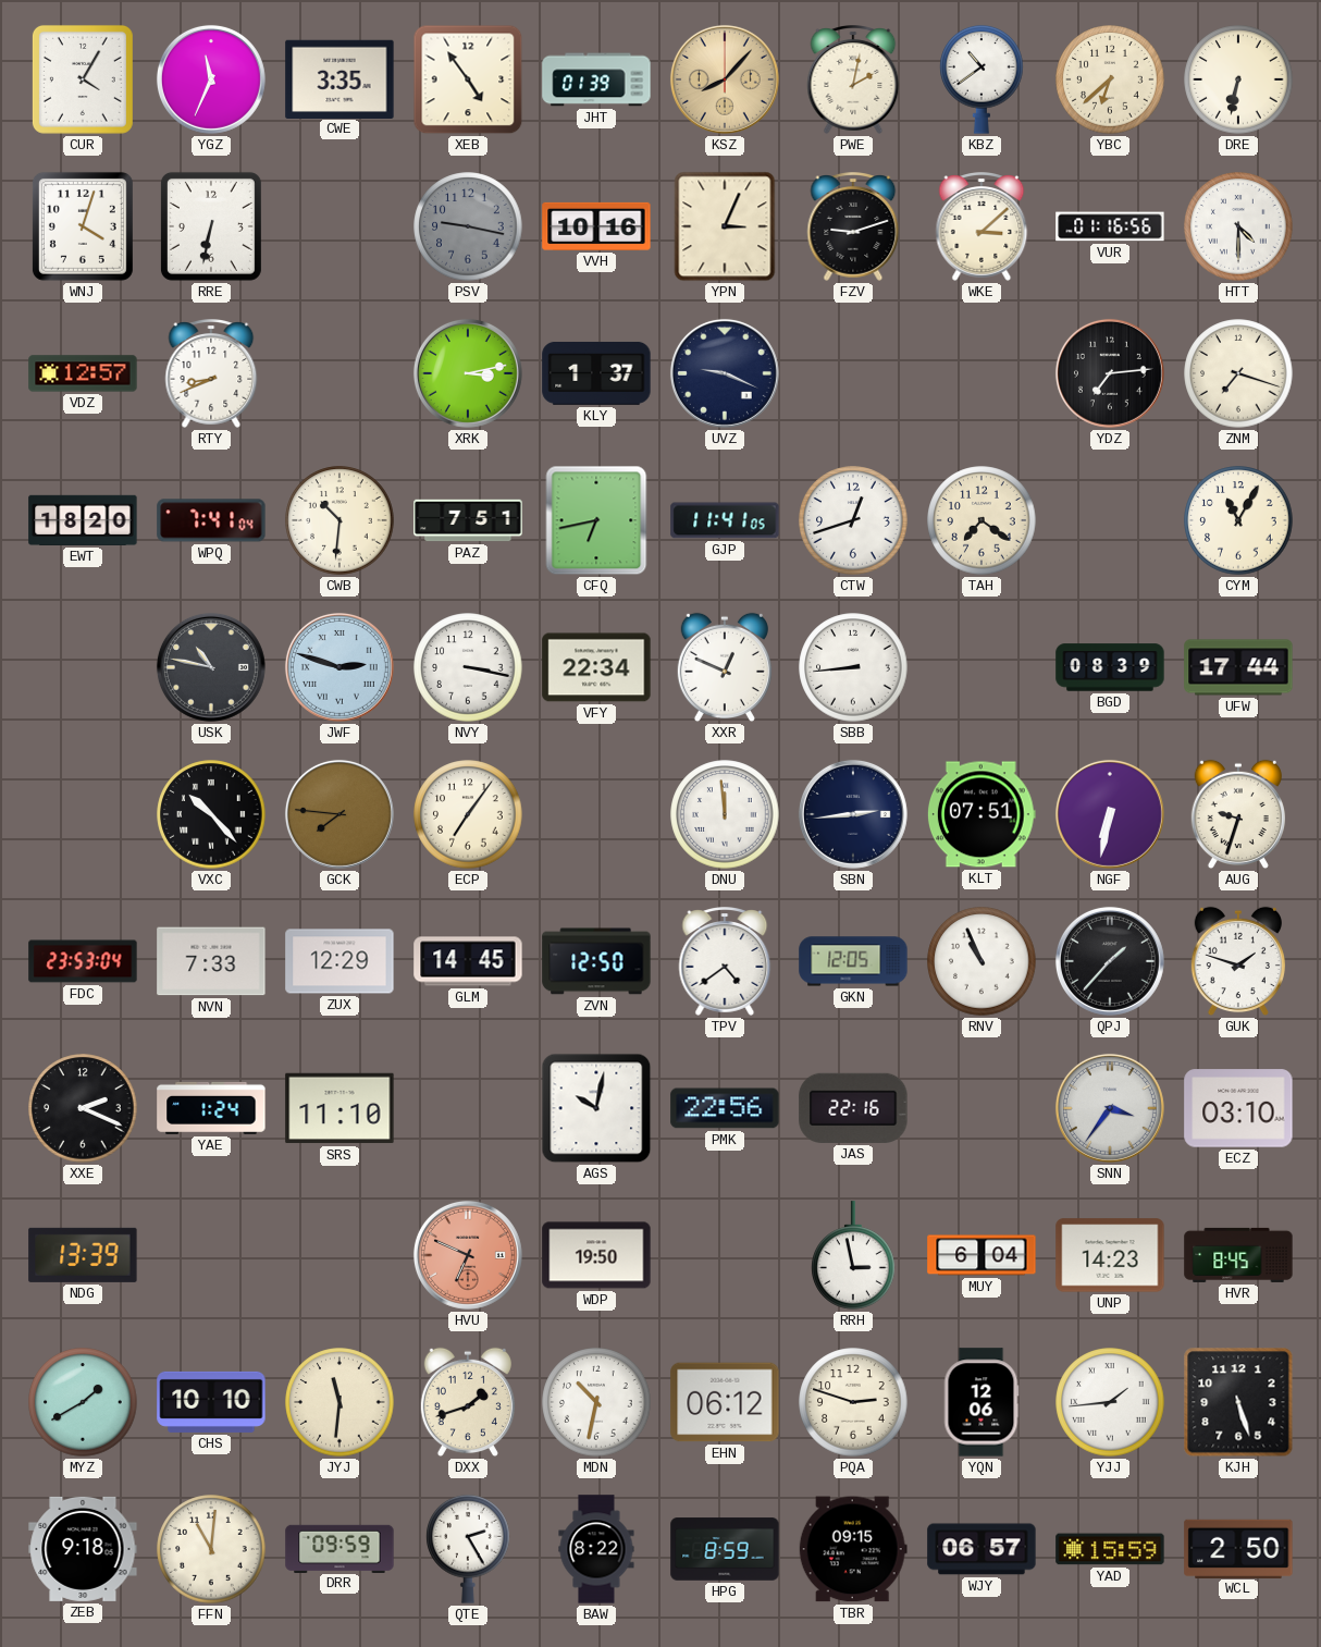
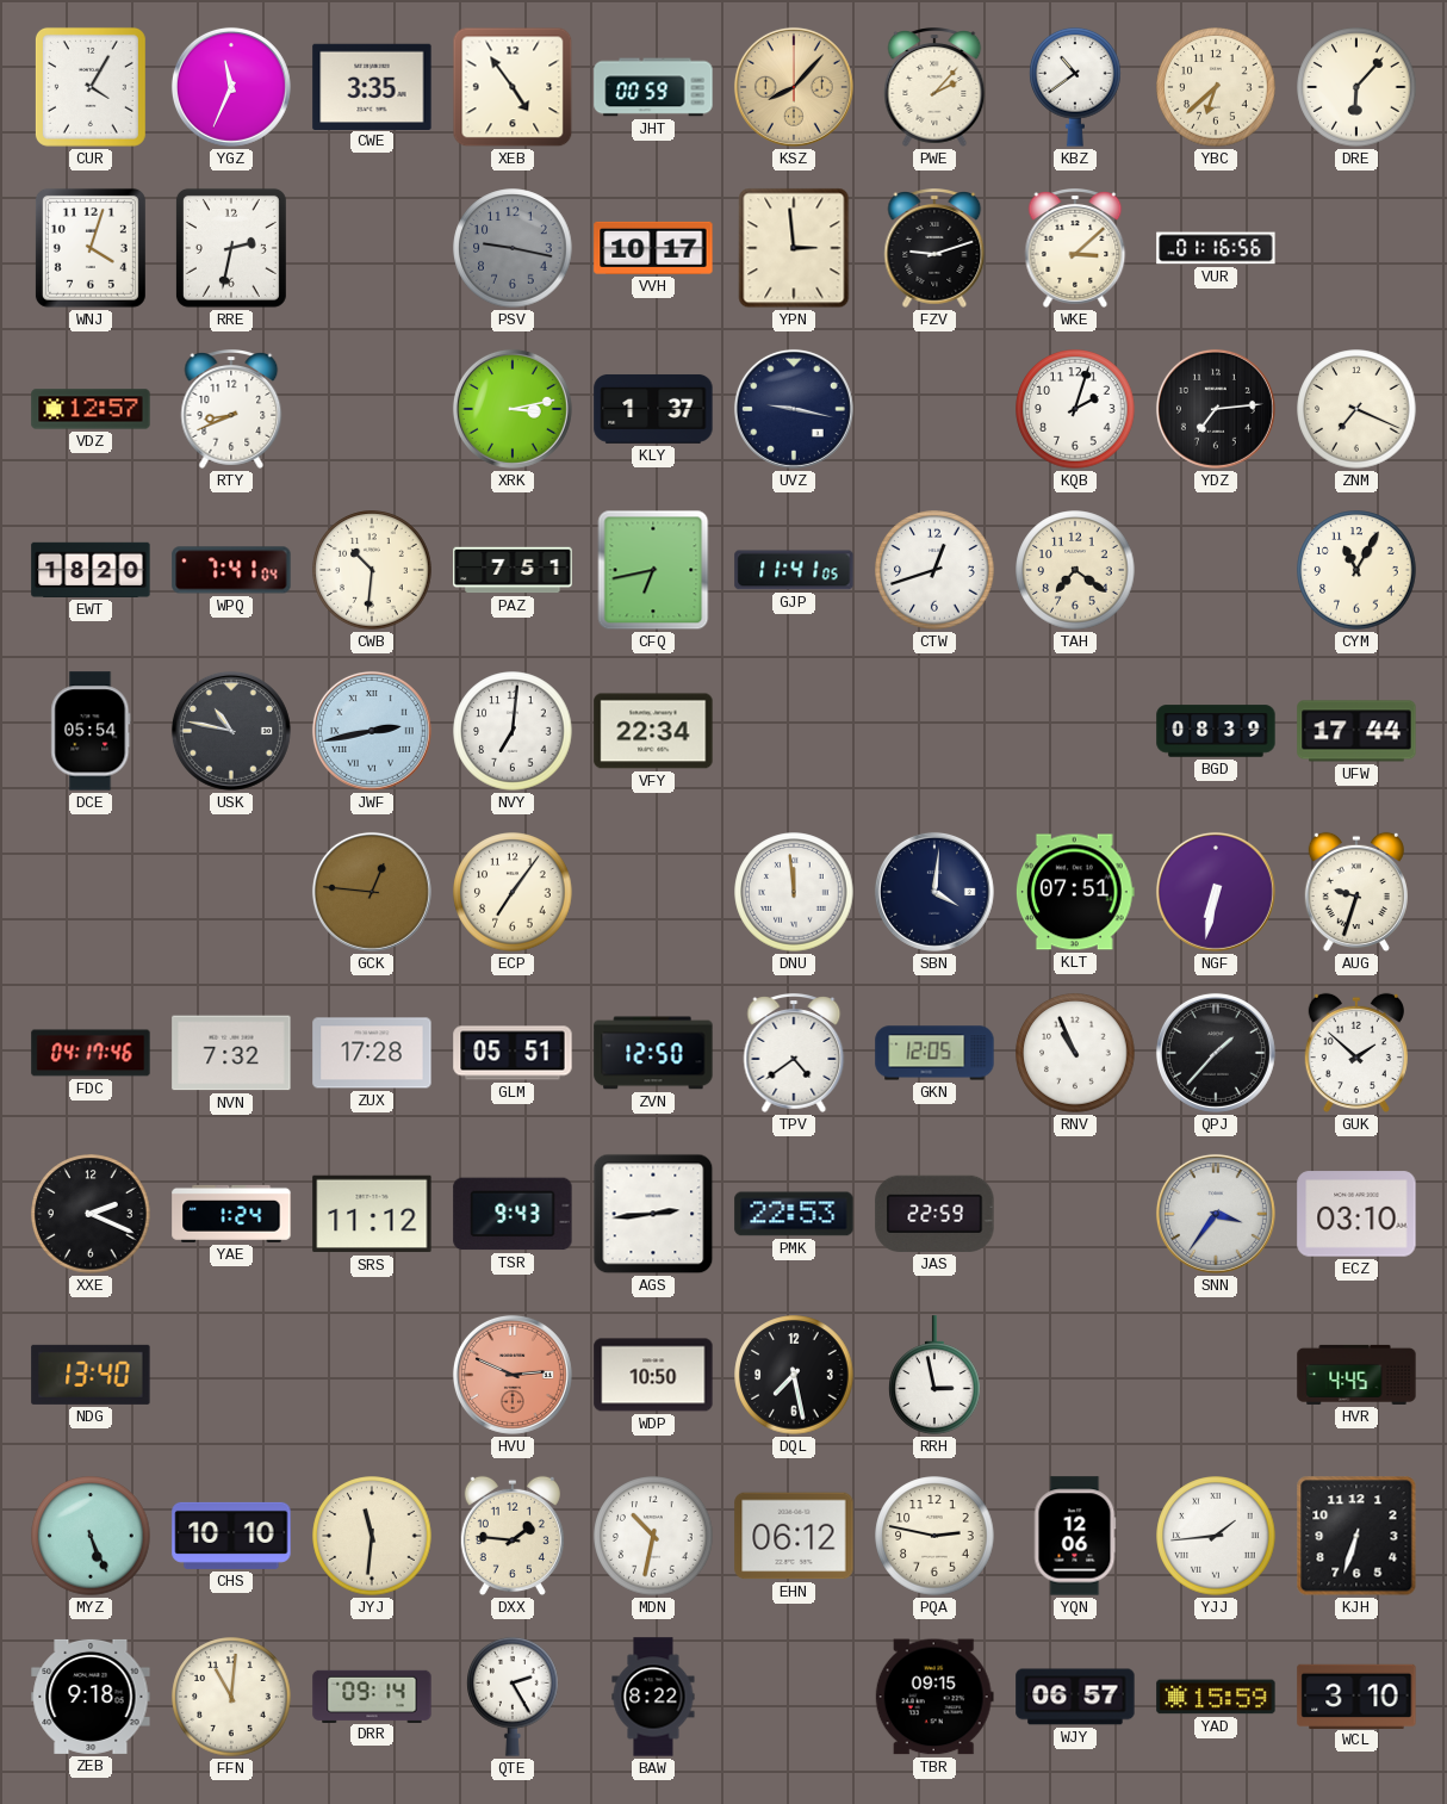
JHT: 01:39 -> 00:59
PWE: 2:02 -> 2:07
DRE: 6:32 -> 6:07
RRE: 6:32 -> 2:32
VVH: 10:16 -> 10:17
YPN: 3:04 -> 2:59
HTT: 4:30 -> none
UVZ: 9:19 -> 9:17
KQB: none -> 2:03
ZNM: 7:18 -> 7:19
DCE: none -> 05:54
JWF: 2:48 -> 2:43
NVY: 3:17 -> 7:01
XXR: 12:49 -> none
SBB: 8:44 -> none
VXC: 10:23 -> none
GCK: 7:46 -> 12:46
SBN: 2:44 -> 4:01
FDC: 23:53 -> 04:17
NVN: 7:33 -> 7:32
ZUX: 12:29 -> 17:28
GLM: 14:45 -> 05:51
GUK: 1:48 -> 1:52
SRS: 11:10 -> 11:12
TSR: none -> 9:43
AGS: 10:02 -> 2:44
PMK: 22:56 -> 22:53
JAS: 22:16 -> 22:59
NDG: 13:39 -> 13:40
HVU: 6:49 -> 2:49
WDP: 19:50 -> 10:50
DQL: none -> 7:28
MUY: 6:04 -> none
UNP: 14:23 -> none
HVR: 8:45 -> 4:45
MYZ: 1:40 -> 5:26
DXX: 1:42 -> 1:46
PQA: 2:48 -> 2:47
KJH: 5:27 -> 6:33
DRR: 09:59 -> 09:14
HPG: 8:59 -> none
WCL: 2:50 -> 3:10
